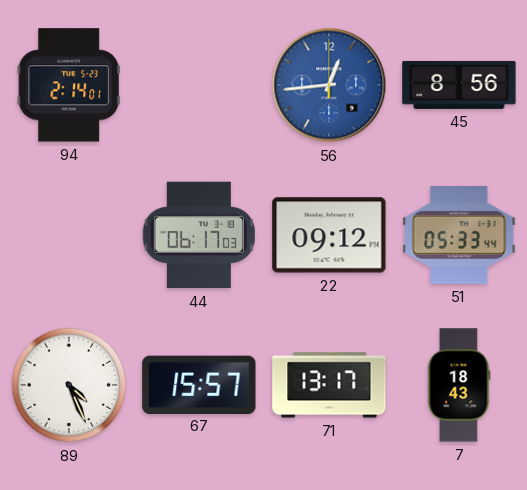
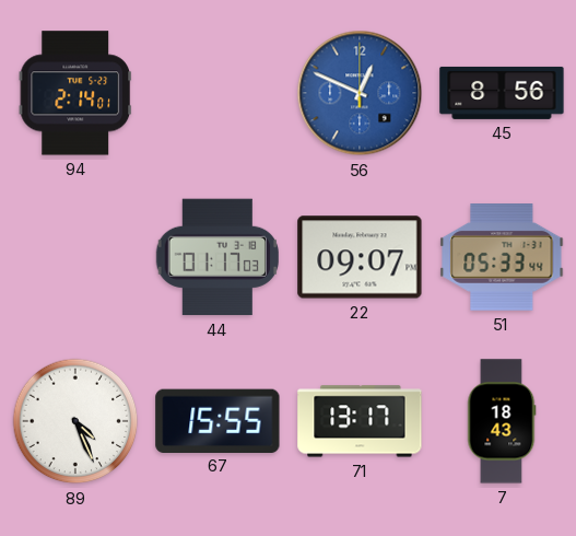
56: 12:44 -> 12:49
44: 06:17 -> 01:17
22: 09:12 -> 09:07
67: 15:57 -> 15:55
